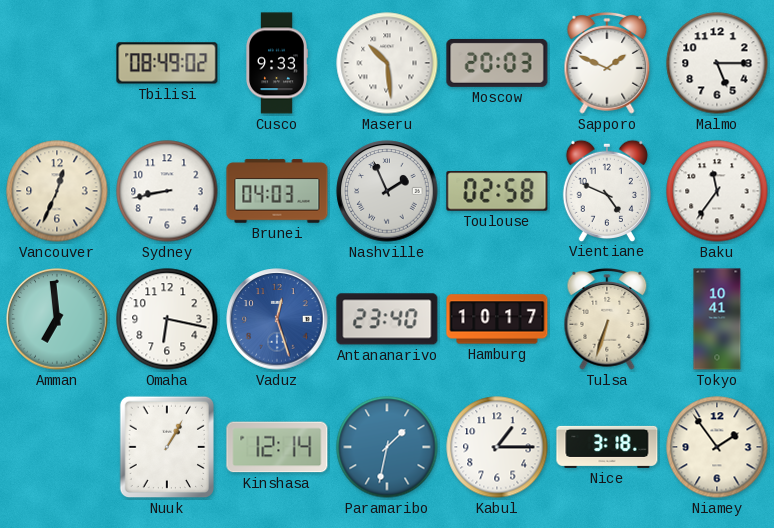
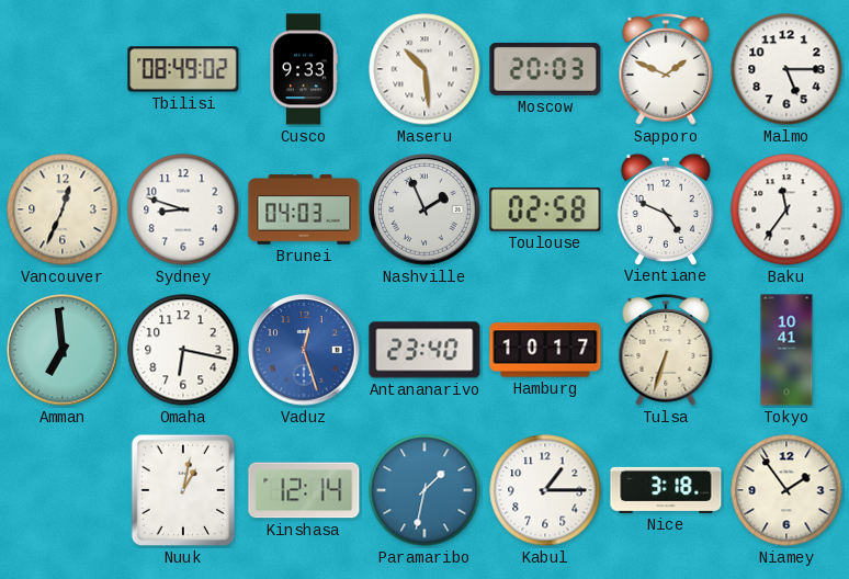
Sydney: 8:43 -> 8:48
Nuuk: 1:05 -> 1:02
